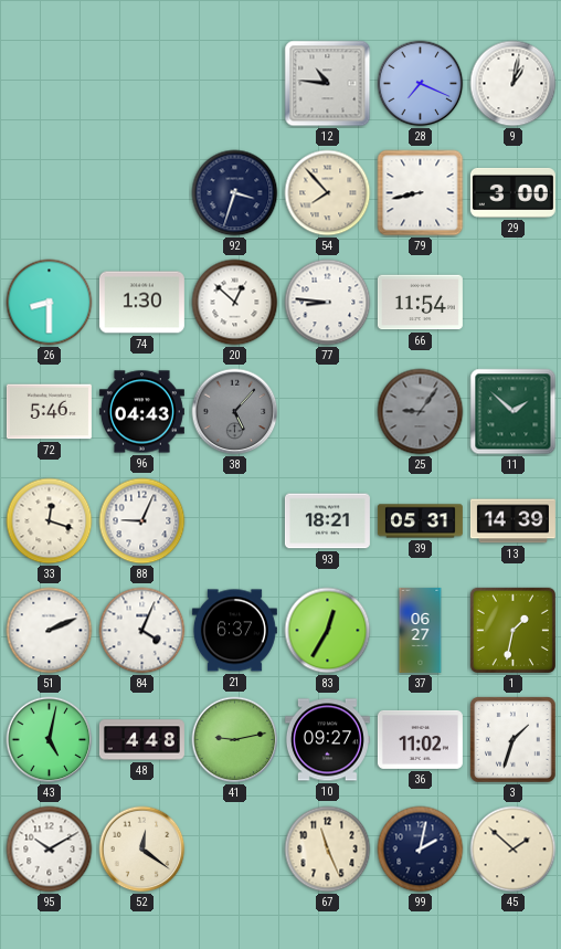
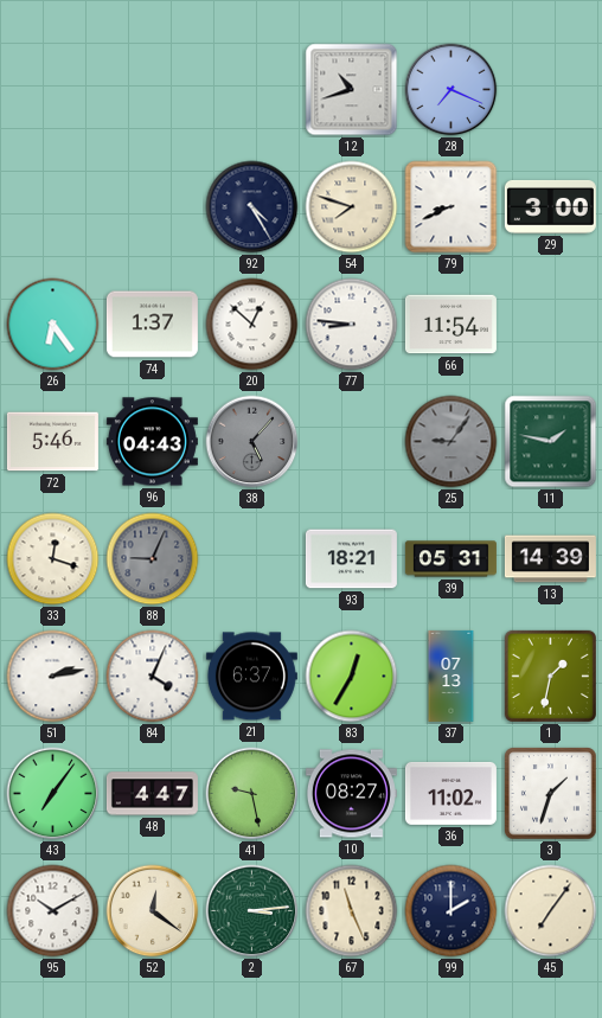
12: 10:46 -> 10:42
9: 1:02 -> none
92: 3:33 -> 4:25
54: 7:53 -> 7:48
79: 8:43 -> 8:41
26: 8:30 -> 6:24
74: 1:30 -> 1:37
11: 1:52 -> 1:47
88 dial: white -> grey
51: 2:11 -> 2:13
37: 06:27 -> 07:13
43: 5:02 -> 7:06
48: 4:48 -> 4:47
41: 9:13 -> 9:28
10: 09:27 -> 08:27
2: none -> 3:14
99: 2:02 -> 2:00
45: 1:52 -> 7:06
